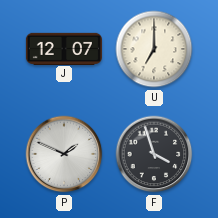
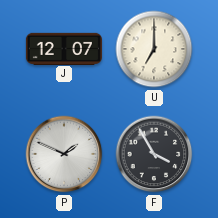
F: 3:57 -> 3:55
